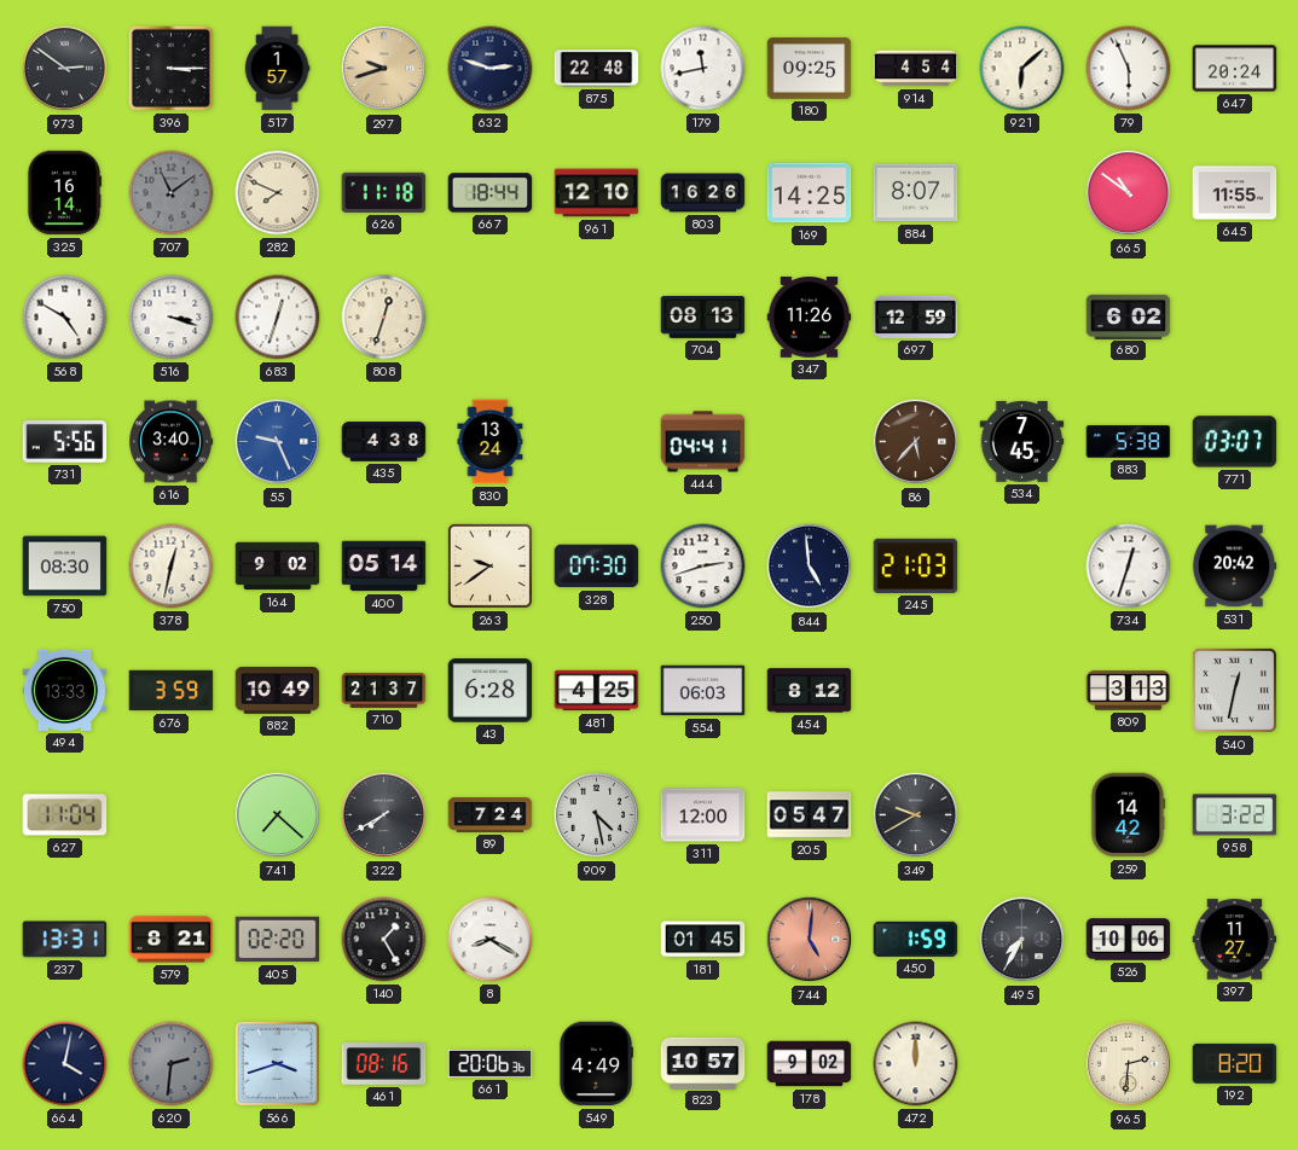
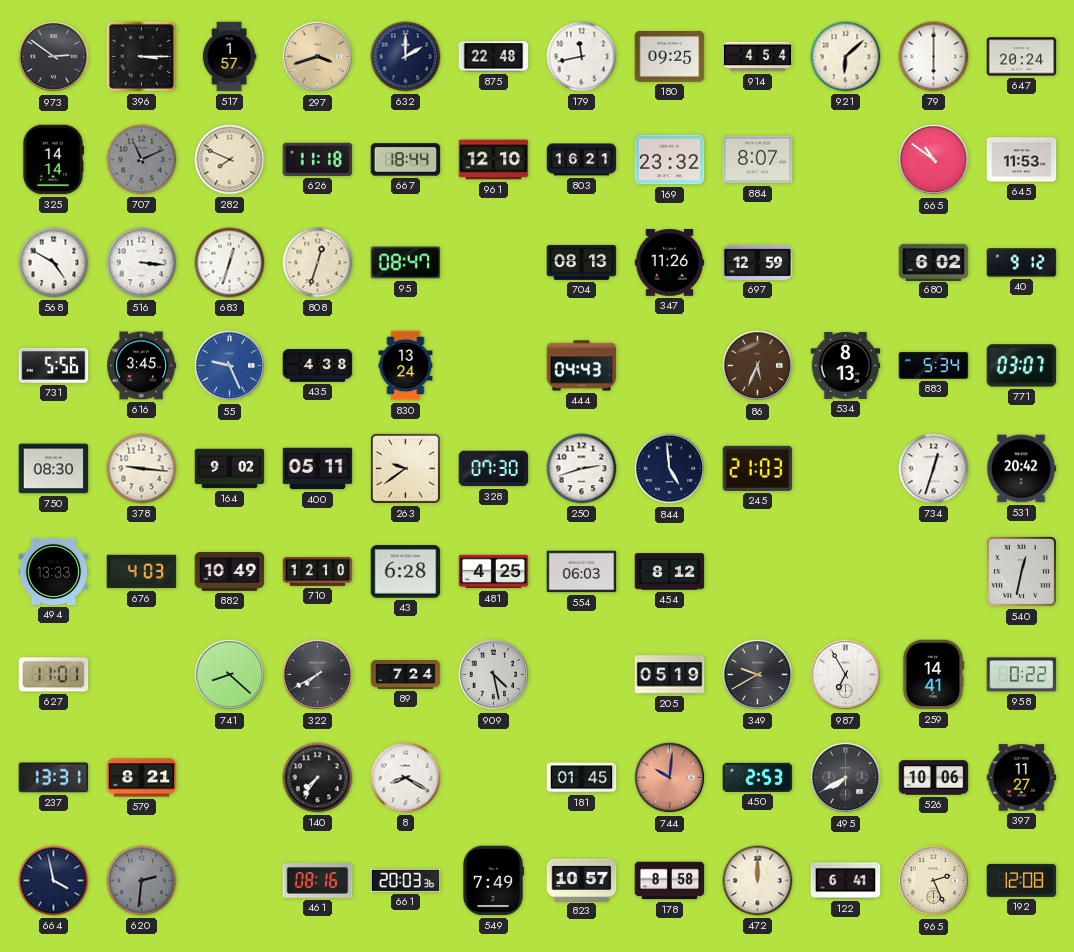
297: 9:42 -> 3:42
632: 2:48 -> 2:00
79: 5:56 -> 6:00
325: 16:14 -> 14:14
707: 11:09 -> 11:11
803: 16:26 -> 16:21
169: 14:25 -> 23:32
645: 11:55 -> 11:53
516: 3:18 -> 3:16
95: none -> 08:47
40: none -> 9:12
616: 3:40 -> 3:45
444: 04:41 -> 04:43
86: 5:37 -> 5:34
534: 7:45 -> 8:13
883: 5:38 -> 5:34
378: 12:32 -> 9:16
400: 05:14 -> 05:11
676: 3:59 -> 4:03
710: 21:37 -> 12:10
809: 3:13 -> none
627: 11:04 -> 11:01
741: 7:22 -> 8:22
311: 12:00 -> none
205: 05:47 -> 05:19
987: none -> 6:55
259: 14:42 -> 14:41
958: 3:22 -> 0:22
405: 02:20 -> none
140: 1:25 -> 7:36
744: 5:01 -> 10:01
450: 1:59 -> 2:53
495: 7:35 -> 7:40
664: 4:02 -> 3:58
566: 3:42 -> none
661: 20:06 -> 20:03
549: 4:49 -> 7:49
178: 9:02 -> 8:58
122: none -> 6:41
965: 2:31 -> 2:26
192: 8:20 -> 12:08
